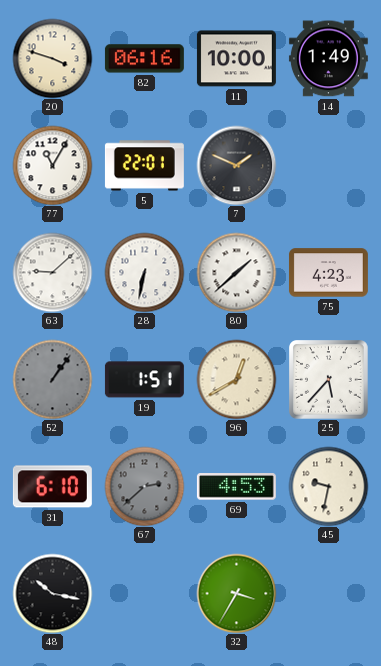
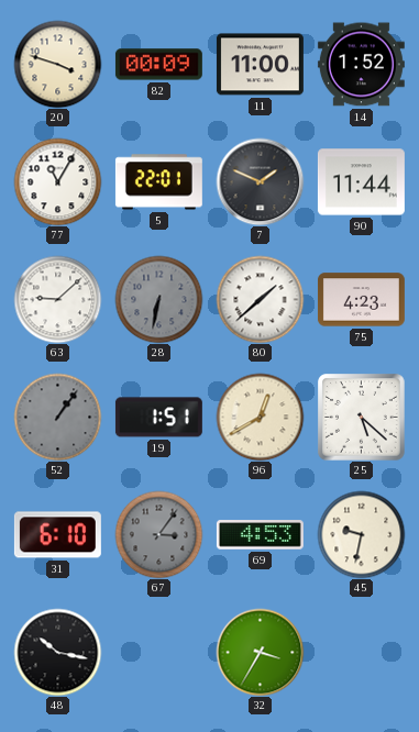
82: 06:16 -> 00:09
11: 10:00 -> 11:00
14: 1:49 -> 1:52
90: none -> 11:44
28 dial: white -> grey
25: 5:37 -> 5:22
67: 2:38 -> 3:06
